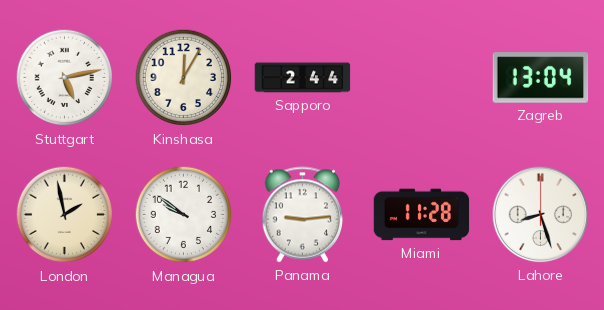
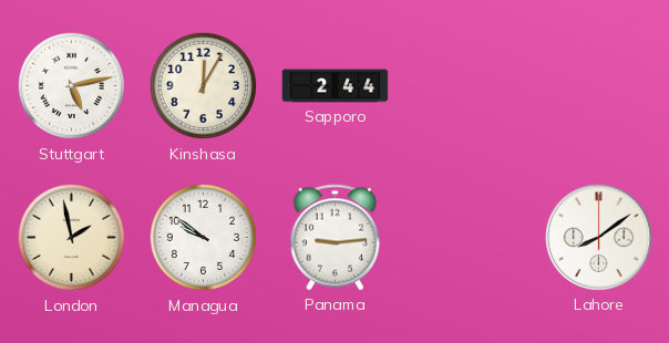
Zagreb: 13:04 -> none
Miami: 11:28 -> none
Lahore: 8:27 -> 8:09
